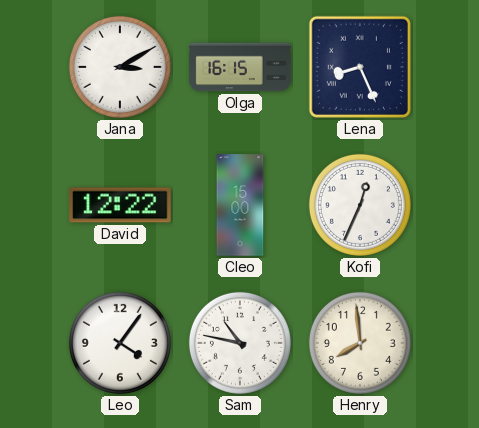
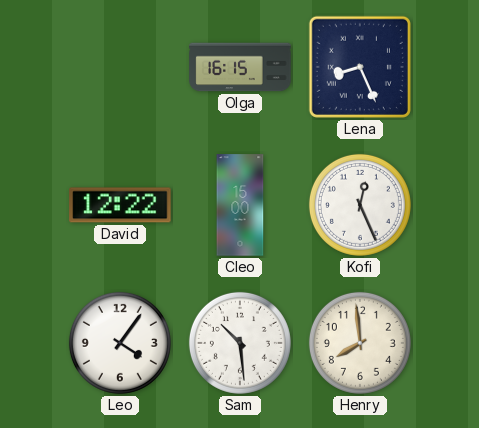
Jana: 3:10 -> none
Kofi: 12:34 -> 12:26
Sam: 10:47 -> 10:29
